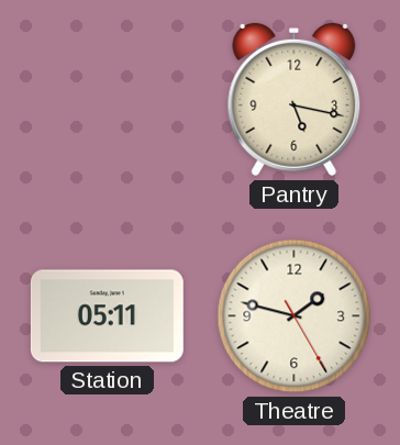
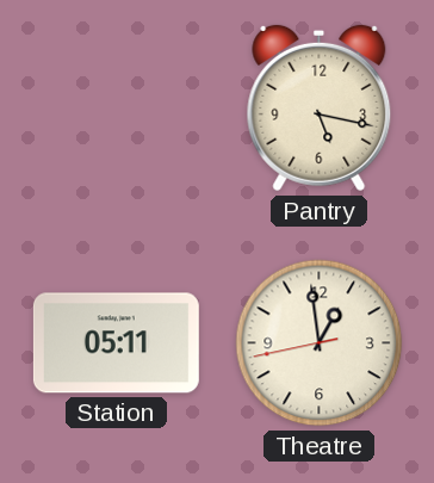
Theatre: 1:47 -> 12:58
